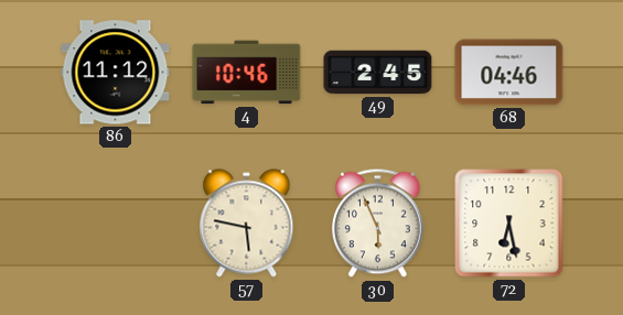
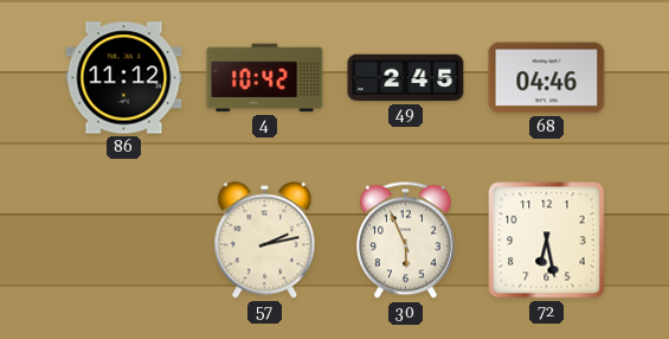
4: 10:46 -> 10:42
57: 5:47 -> 2:13
